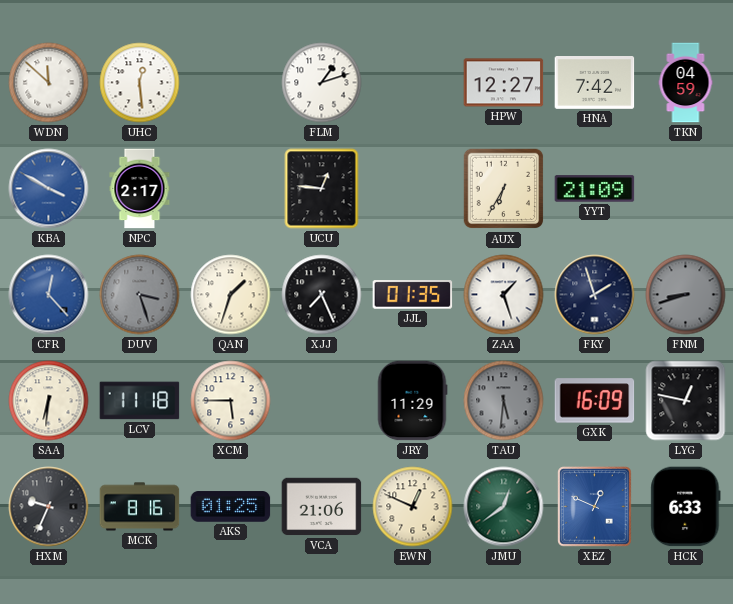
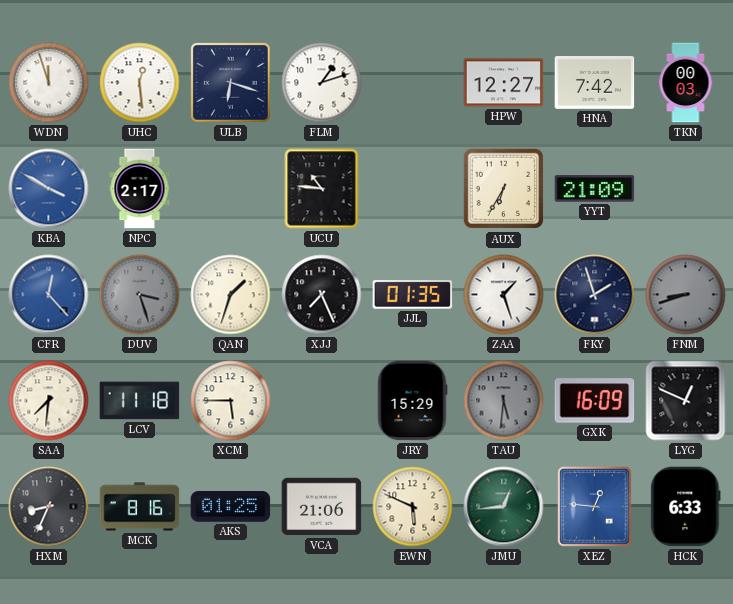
WDN: 11:52 -> 11:57
ULB: none -> 6:18
TKN: 04:59 -> 00:03
UCU: 12:46 -> 10:46
SAA: 6:31 -> 7:31
JRY: 11:29 -> 15:29
LYG: 12:47 -> 12:49
HXM: 9:34 -> 8:34
EWN: 12:49 -> 5:49
JMU: 12:39 -> 12:44
XEZ: 12:49 -> 12:46
